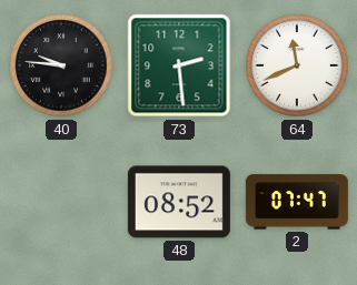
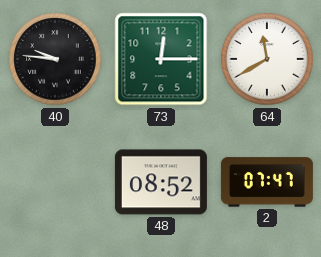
73: 2:29 -> 12:15
64: 11:41 -> 11:40
